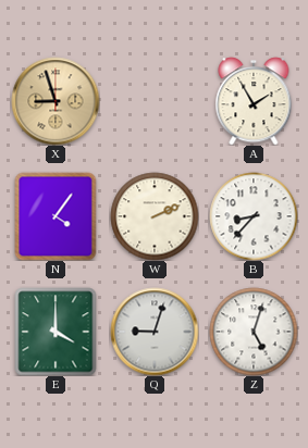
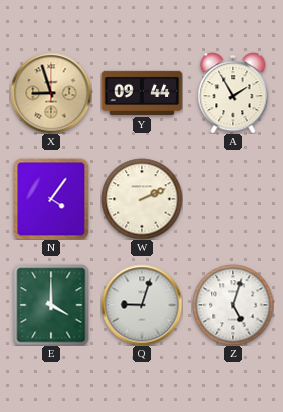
Y: none -> 09:44
B: 8:37 -> none
